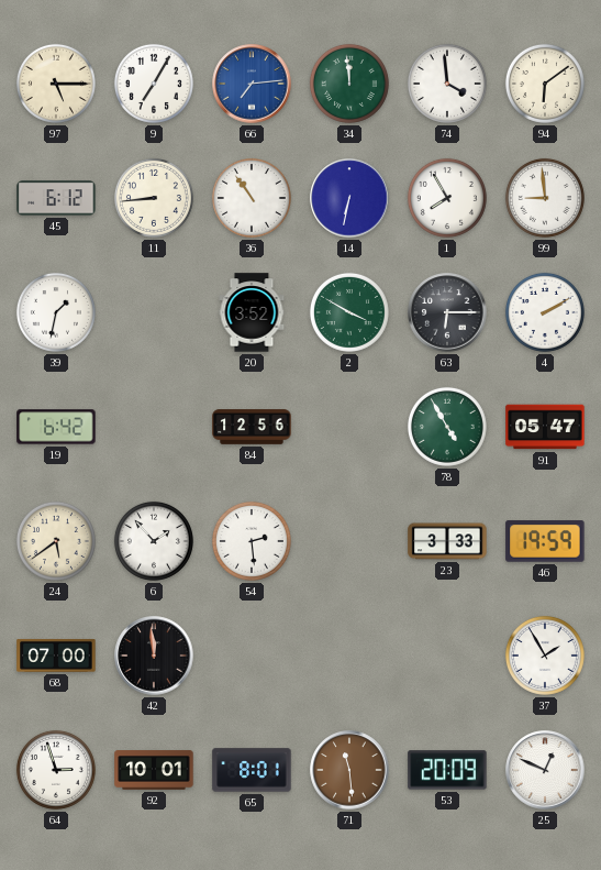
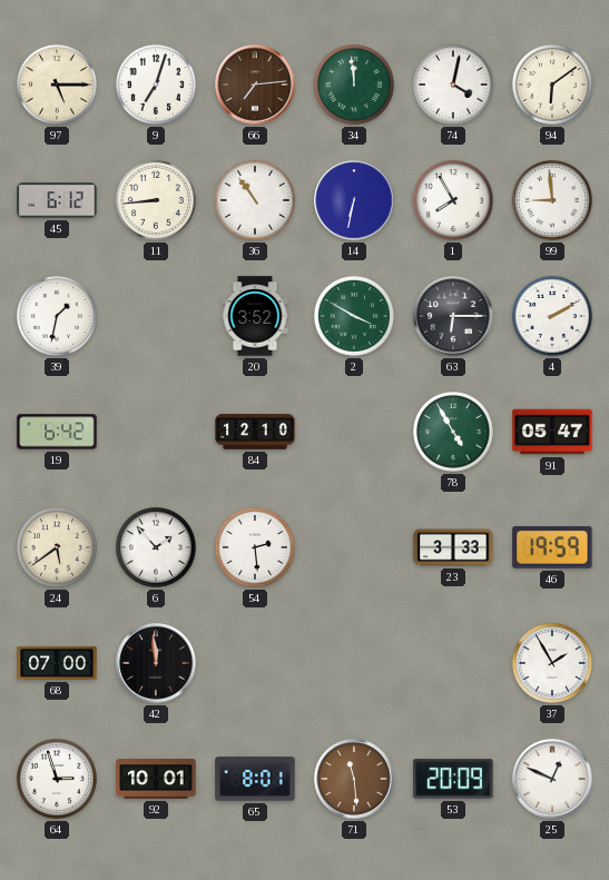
9: 7:05 -> 7:03
66 dial: blue -> brown
74: 3:59 -> 4:02
84: 12:56 -> 12:10
